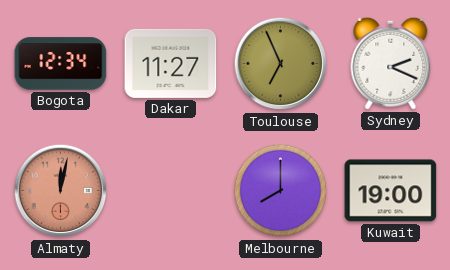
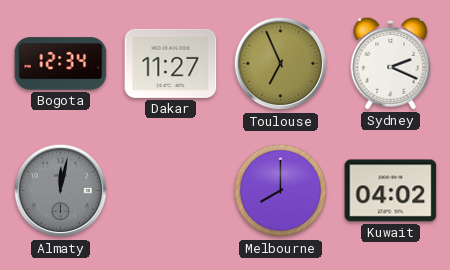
Almaty dial: salmon -> grey
Kuwait: 19:00 -> 04:02
